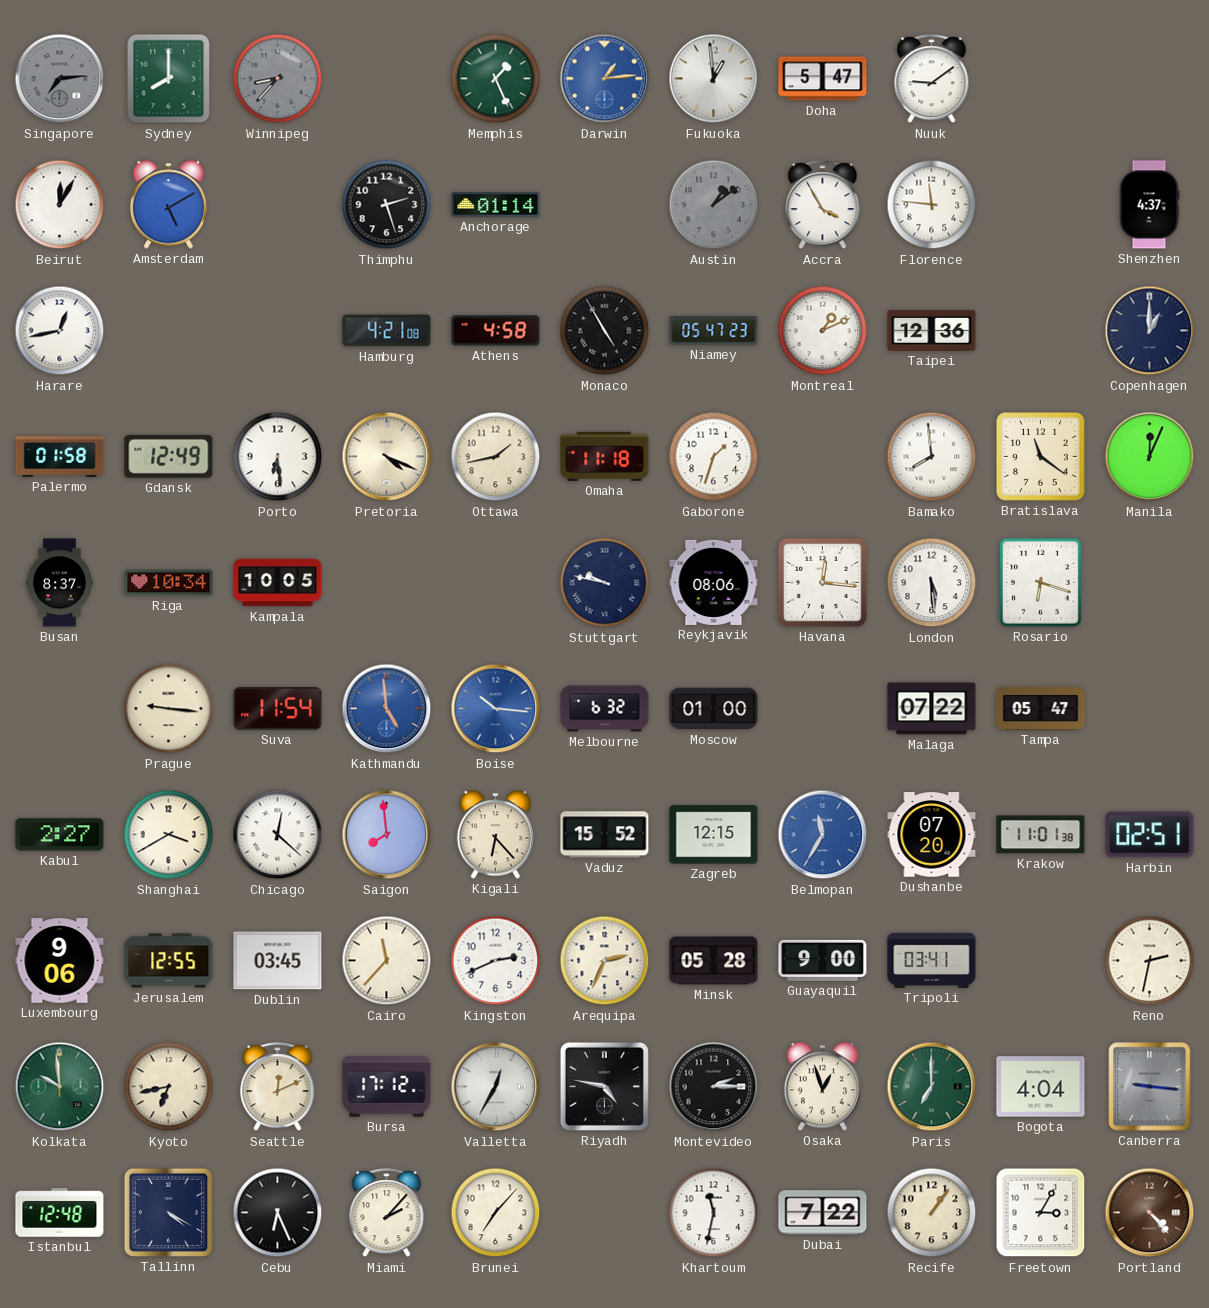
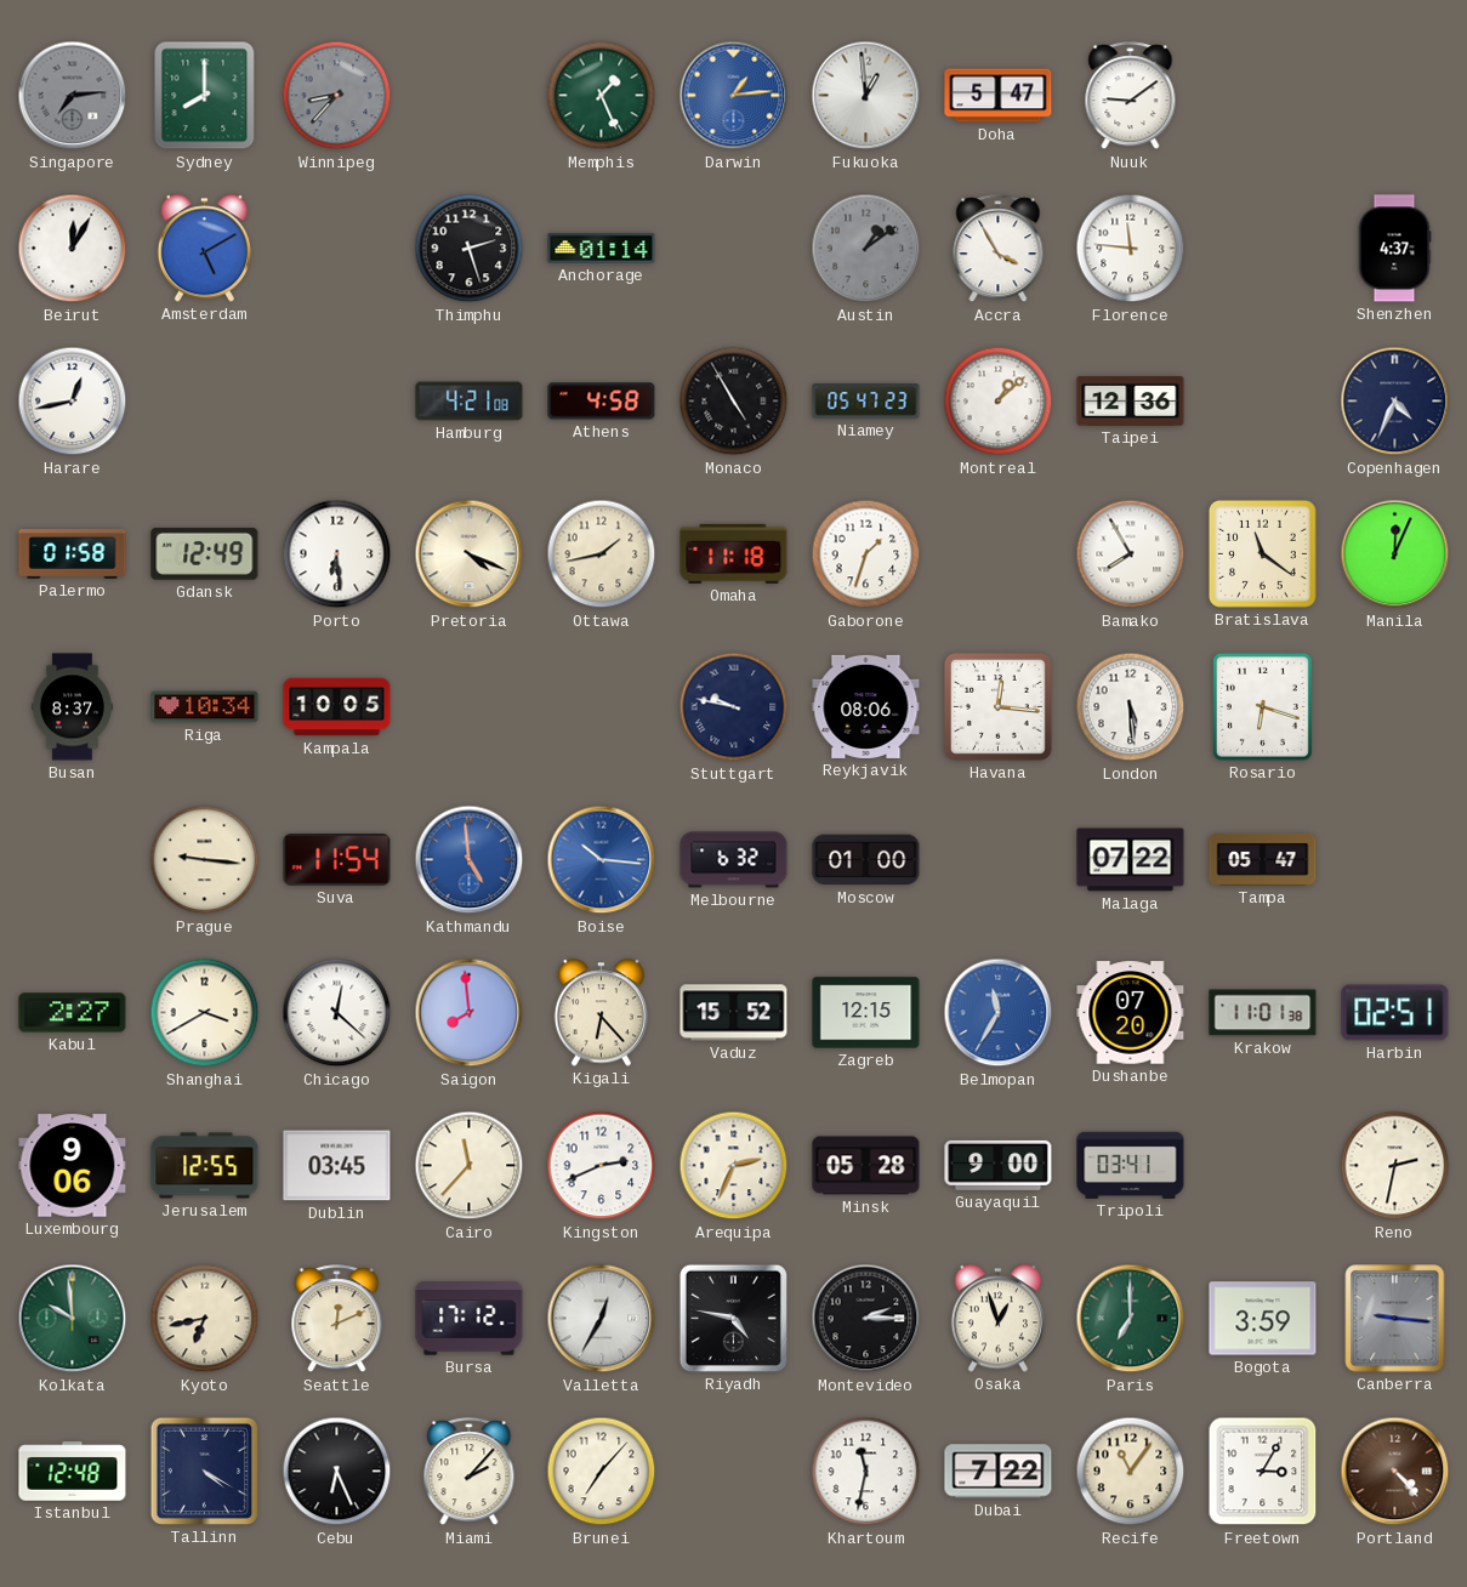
Montreal: 1:11 -> 1:08
Copenhagen: 1:00 -> 4:34
Bamako: 7:59 -> 7:55
Bogota: 4:04 -> 3:59
Recife: 1:06 -> 11:06
